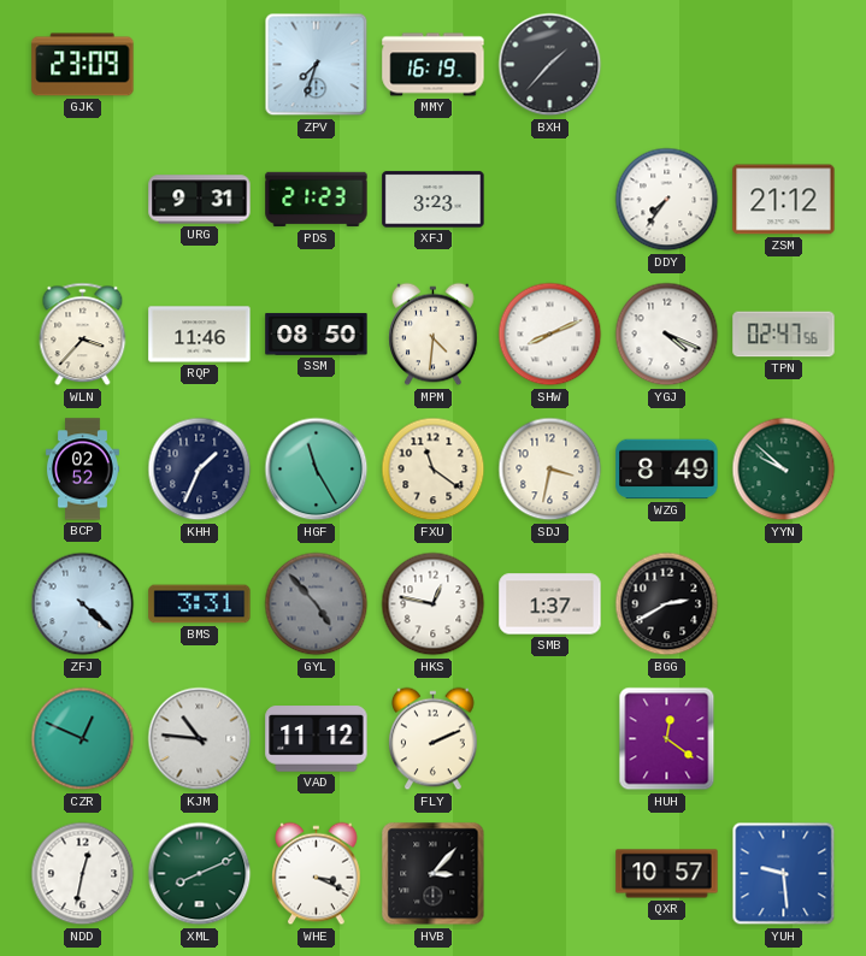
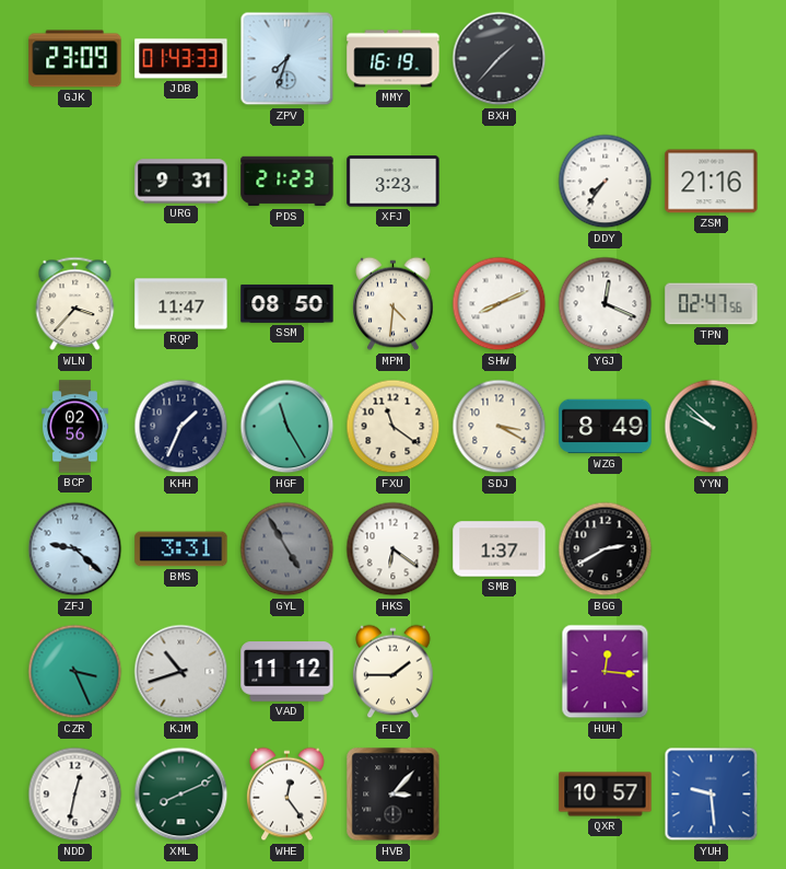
JDB: none -> 01:43
ZSM: 21:12 -> 21:16
RQP: 11:46 -> 11:47
YGJ: 4:19 -> 12:19
BCP: 02:52 -> 02:56
SDJ: 3:32 -> 3:20
ZFJ: 4:22 -> 9:22
GYL: 4:53 -> 4:55
HKS: 12:47 -> 6:21
CZR: 12:49 -> 3:26
KJM: 10:46 -> 10:42
FLY: 2:11 -> 1:45
HUH: 12:21 -> 12:16
WHE: 3:19 -> 12:24
